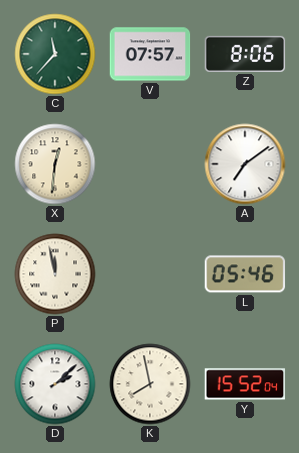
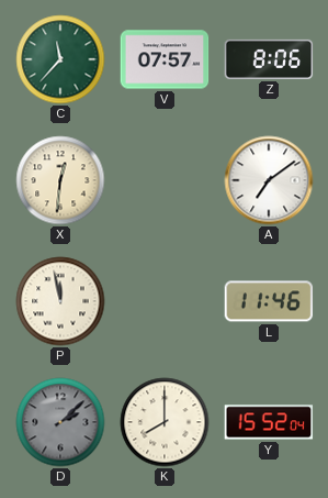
L: 05:46 -> 11:46
D dial: white -> grey
K: 7:58 -> 8:00
